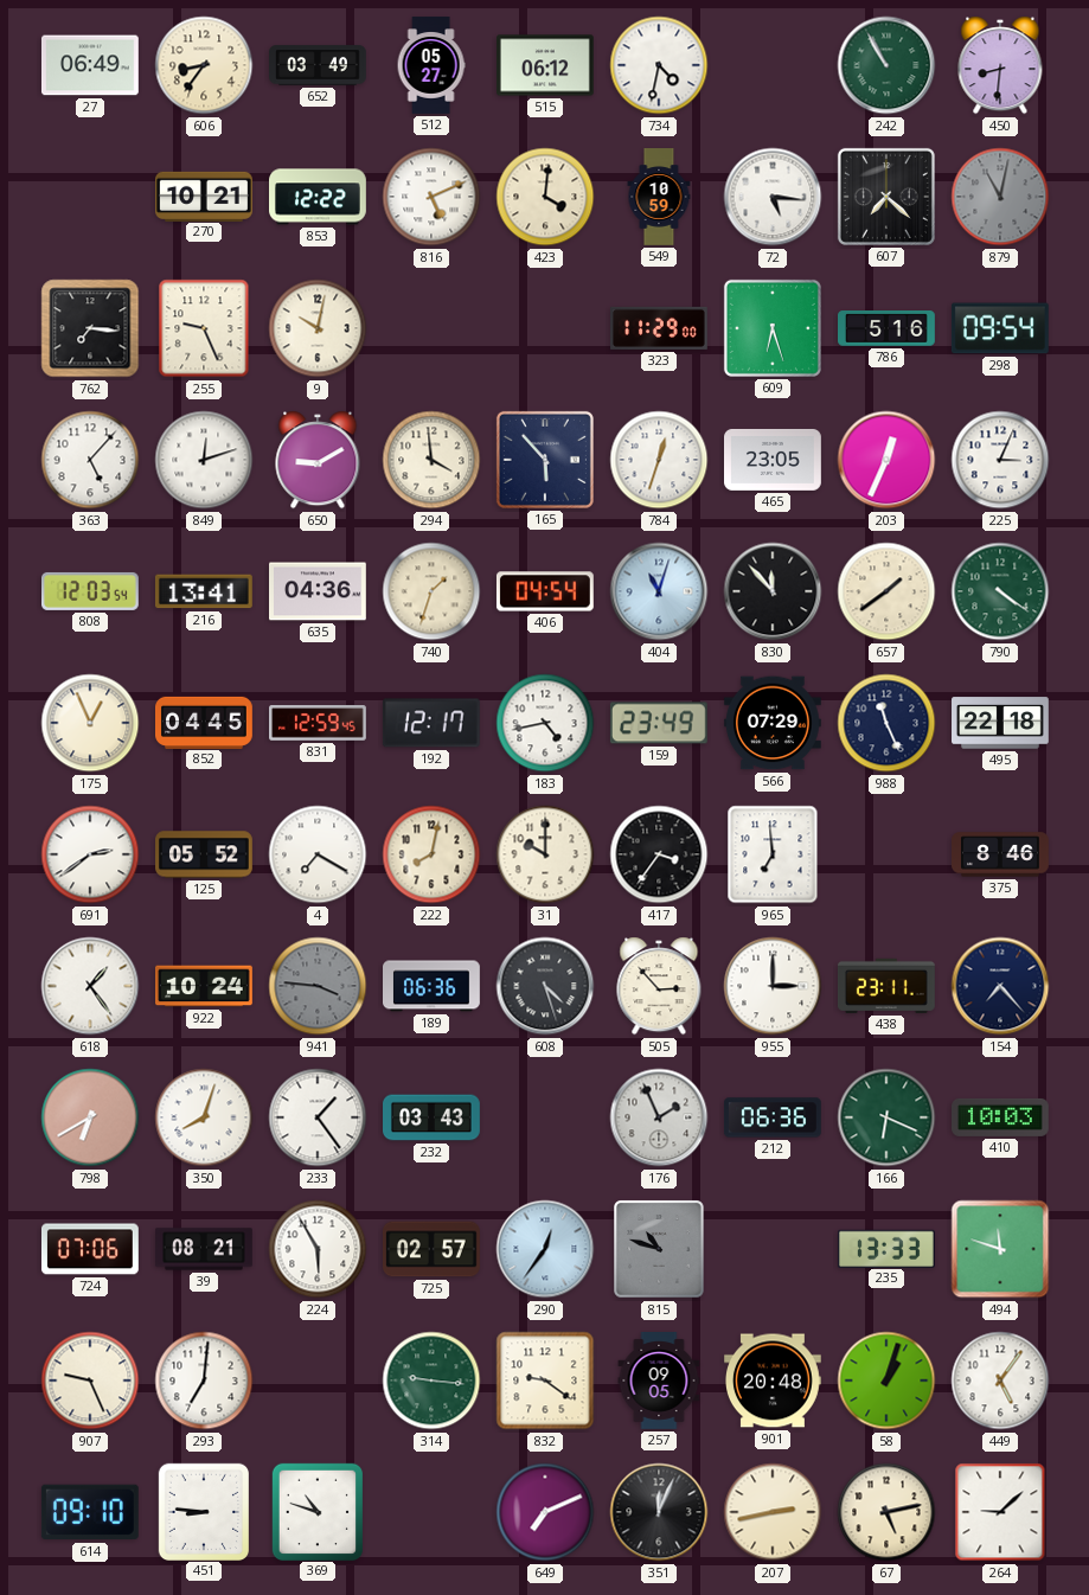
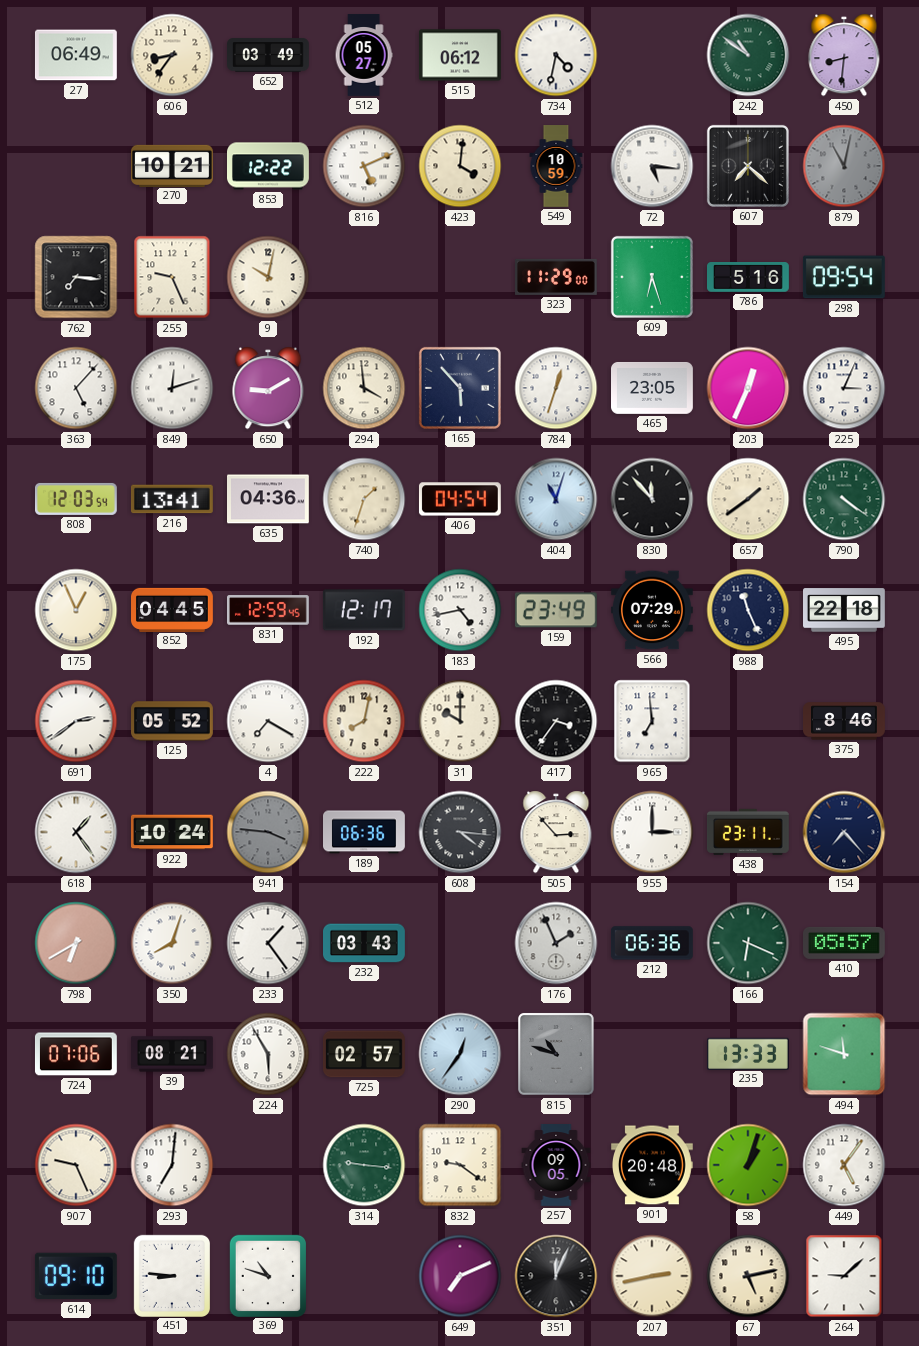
242: 10:55 -> 10:51
608: 4:27 -> 4:16
410: 10:03 -> 05:57
